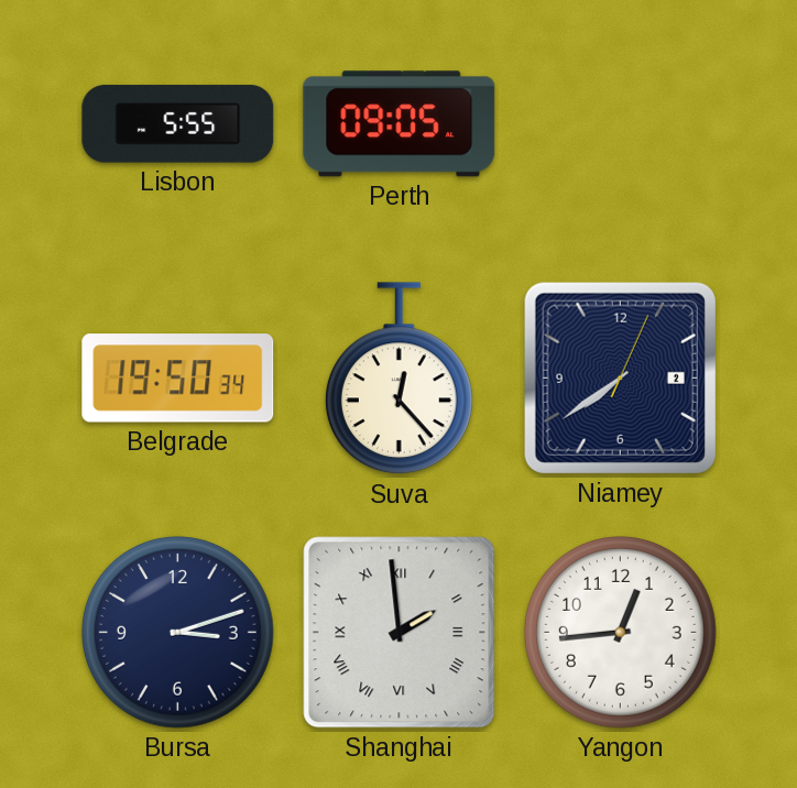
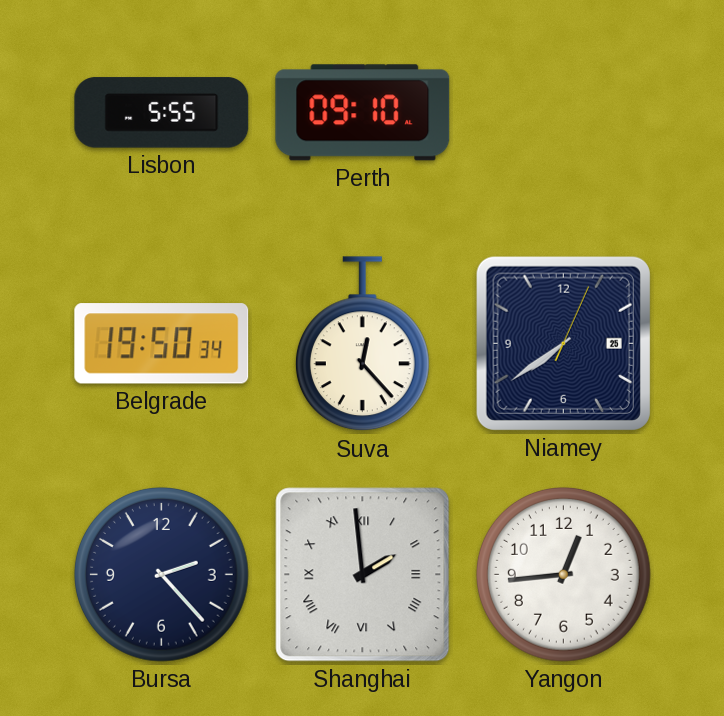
Perth: 09:05 -> 09:10
Niamey date: 2 -> 25
Bursa: 3:12 -> 2:23
